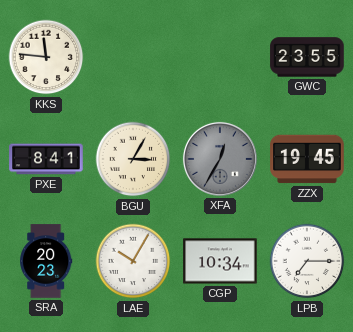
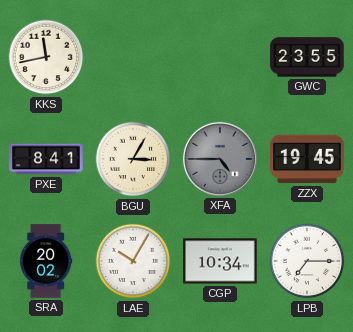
KKS: 11:46 -> 11:43
XFA: 12:35 -> 4:45
SRA: 20:23 -> 20:02
